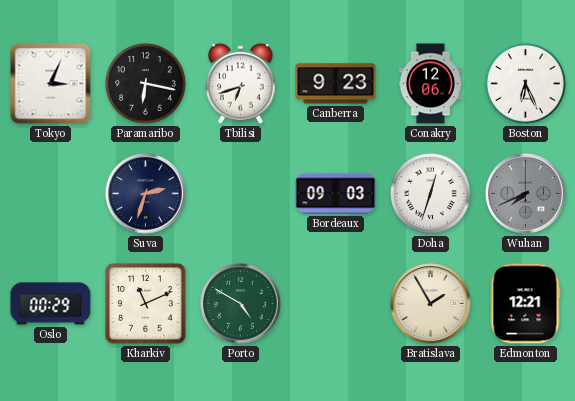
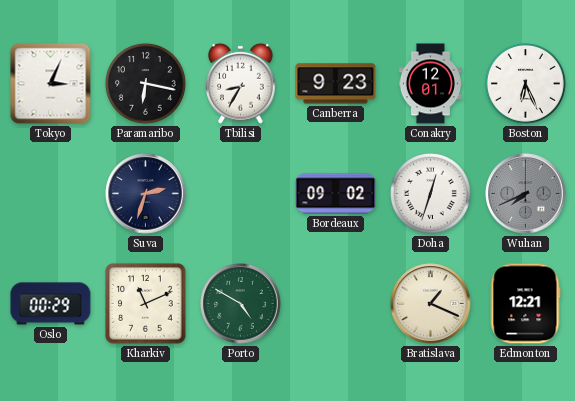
Tbilisi: 6:42 -> 8:35
Conakry: 12:06 -> 12:01
Bordeaux: 09:03 -> 09:02
Bratislava: 1:55 -> 1:19
